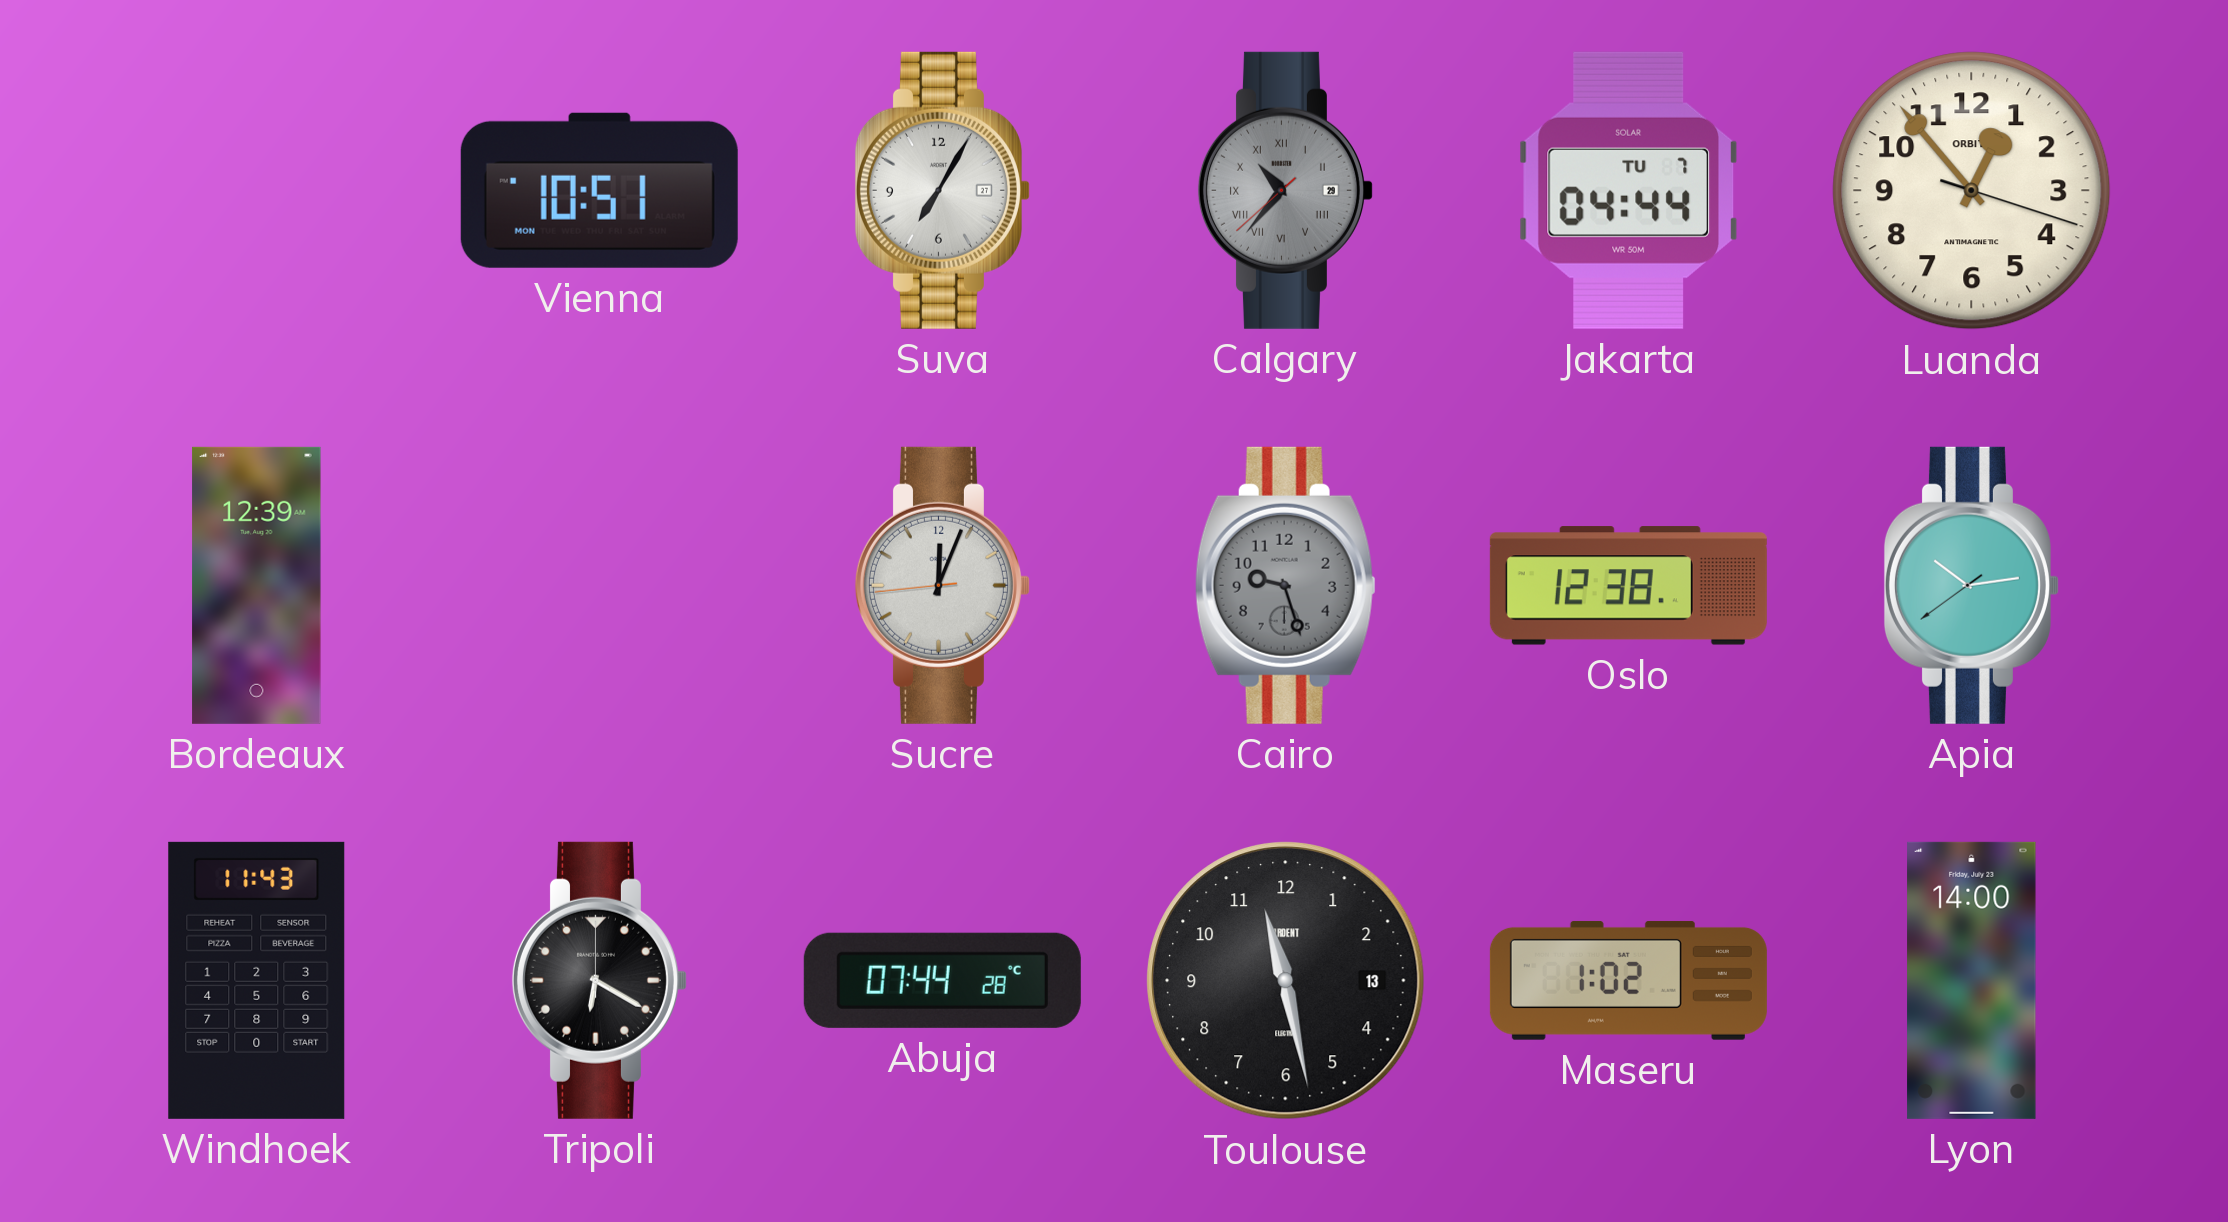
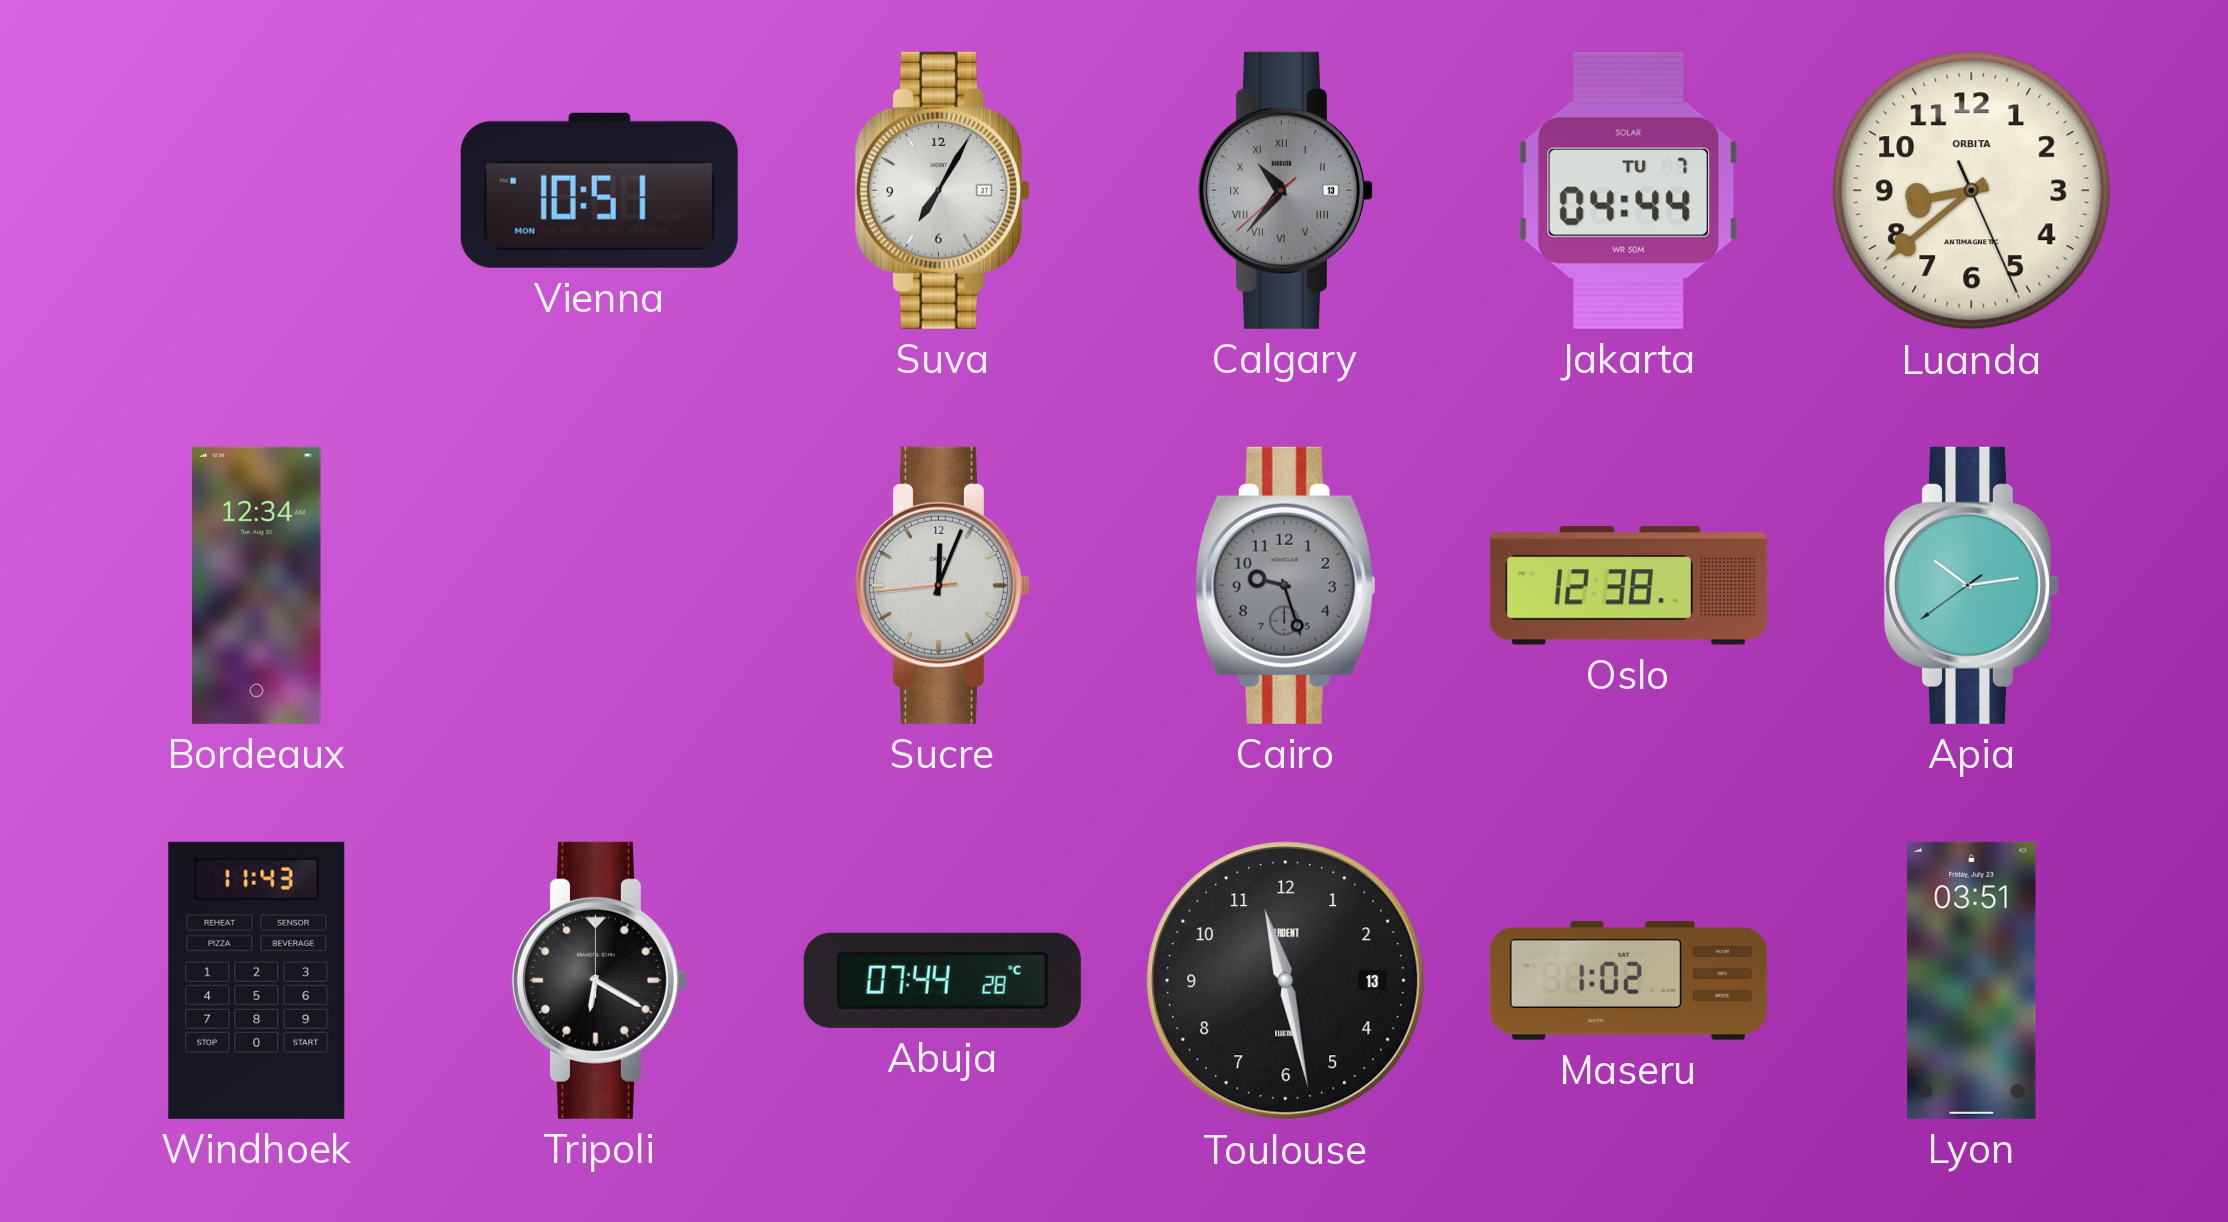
Calgary date: 29 -> 13
Luanda: 12:53 -> 8:38
Bordeaux: 12:39 -> 12:34
Lyon: 14:00 -> 03:51
